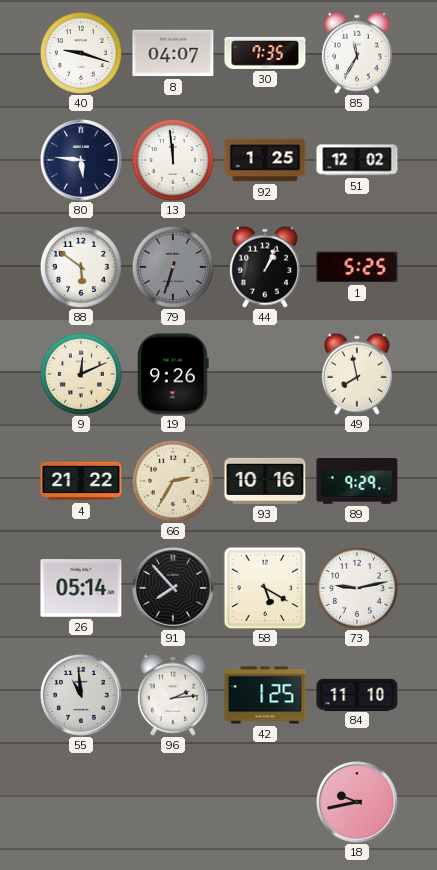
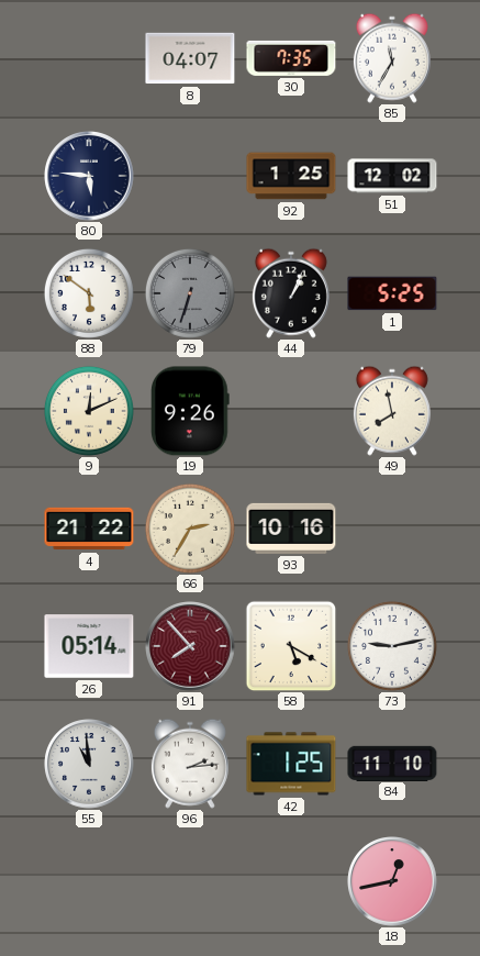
40: 9:18 -> none
13: 11:59 -> none
89: 9:29 -> none
91 dial: black -> burgundy
18: 9:43 -> 12:43
